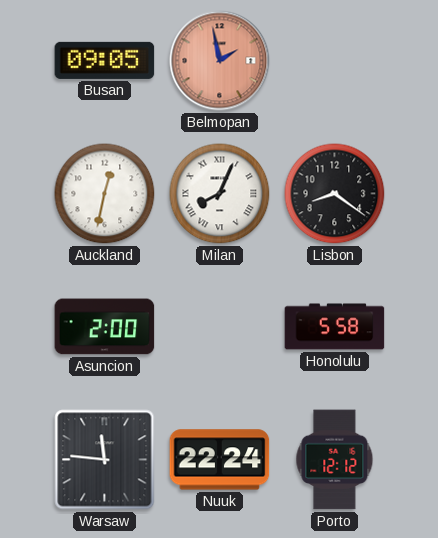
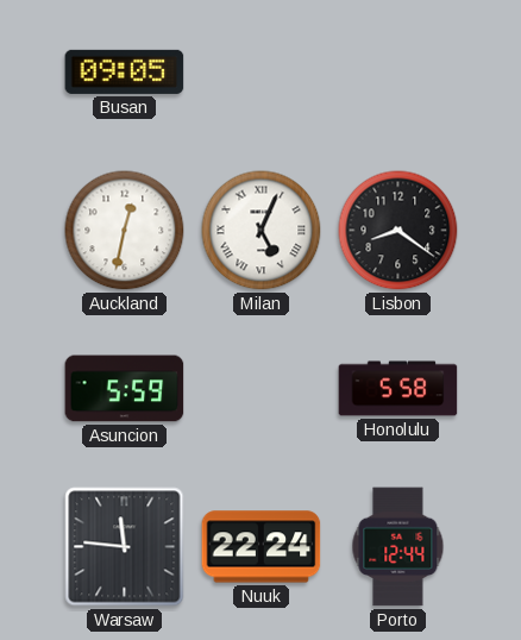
Belmopan: 1:58 -> none
Milan: 8:04 -> 5:04
Asuncion: 2:00 -> 5:59
Porto: 12:12 -> 12:44
